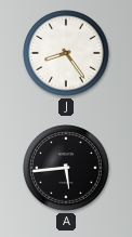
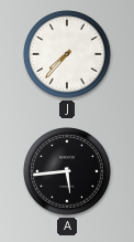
J: 8:24 -> 7:37
